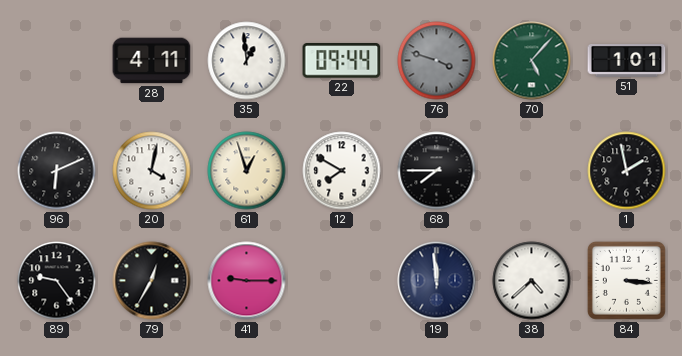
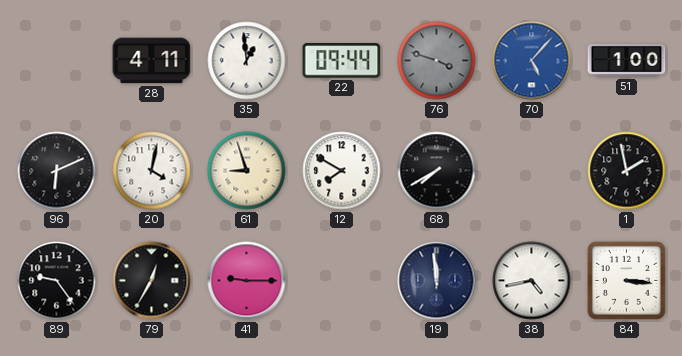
70 dial: green -> blue
51: 1:01 -> 1:00
61: 12:57 -> 8:57
68: 7:45 -> 7:40
38: 4:38 -> 4:43
